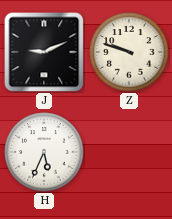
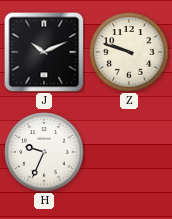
J: 9:11 -> 10:11
H: 5:34 -> 9:34
